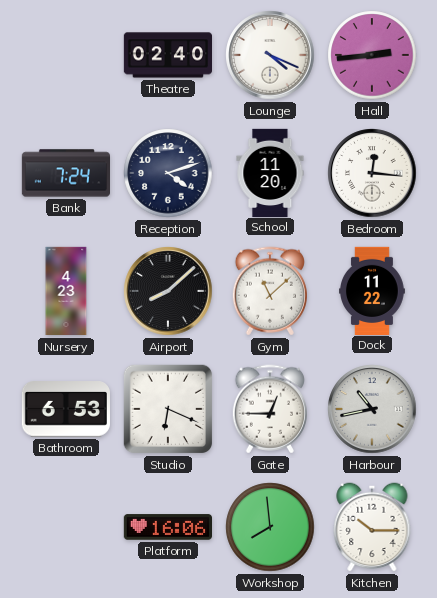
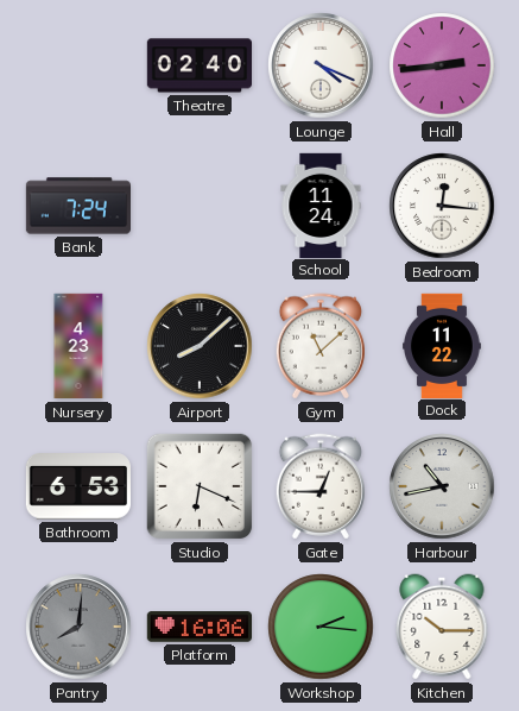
Reception: 4:12 -> none
School: 11:20 -> 11:24
Pantry: none -> 8:01
Workshop: 7:59 -> 2:16
